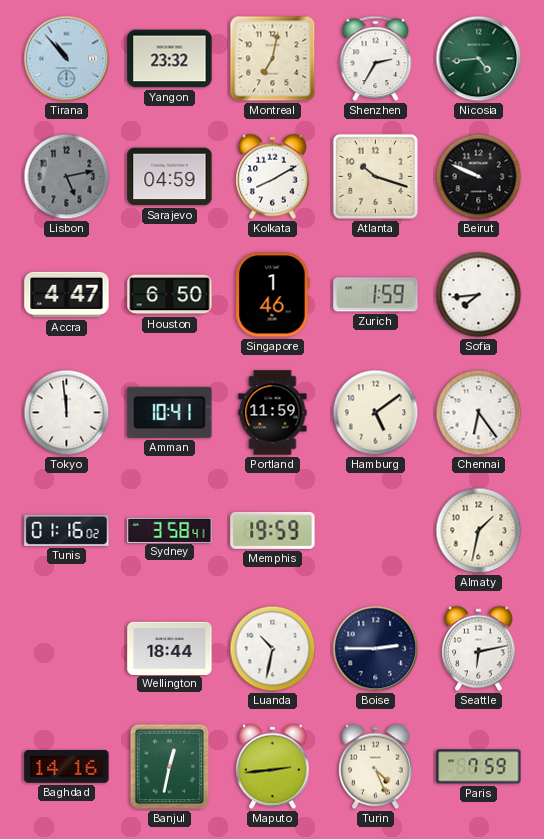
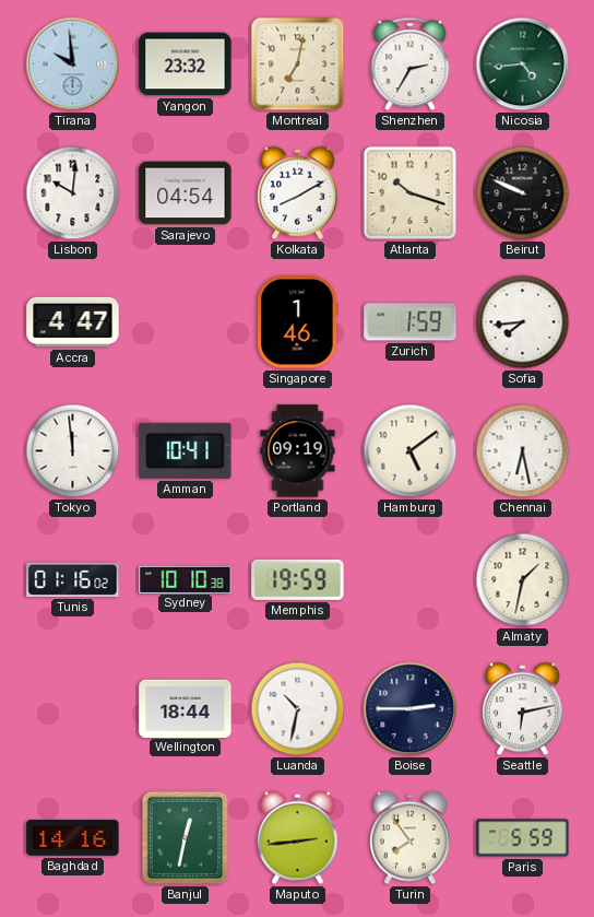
Tirana: 10:53 -> 9:59
Lisbon: 5:13 -> 10:01
Lisbon dial: grey -> white
Sarajevo: 04:59 -> 04:54
Houston: 6:50 -> none
Portland: 11:59 -> 09:19
Chennai: 6:24 -> 6:28
Sydney: 3:58 -> 10:10
Turin: 4:26 -> 7:54
Paris: 7:59 -> 5:59
